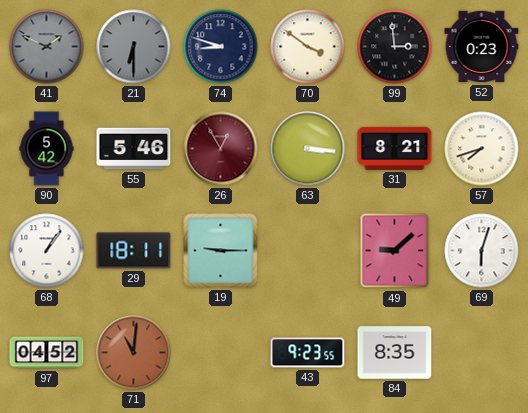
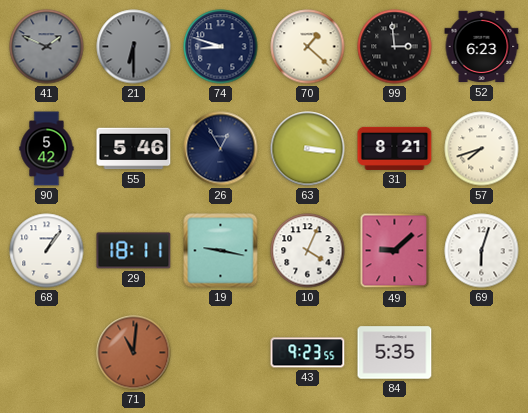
70: 3:51 -> 1:22
52: 0:23 -> 6:23
26 dial: burgundy -> navy
19: 9:15 -> 9:17
10: none -> 4:04
97: 04:52 -> none
84: 8:35 -> 5:35
